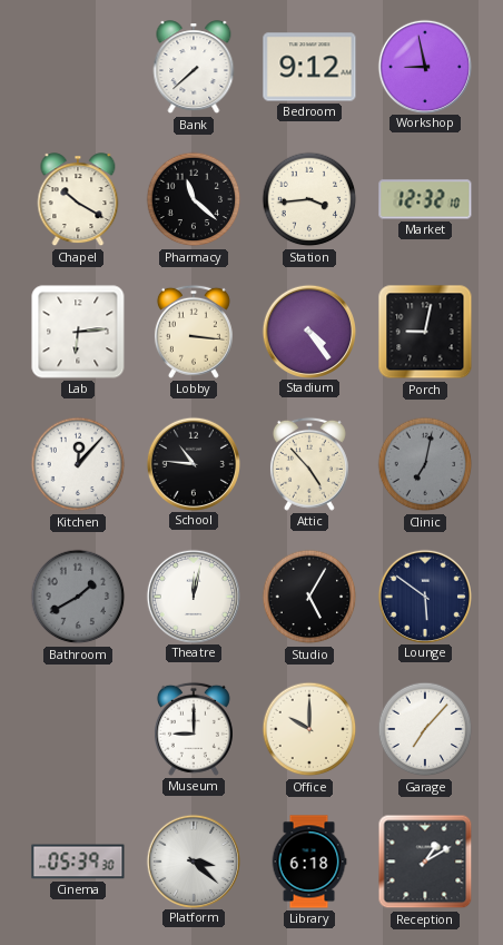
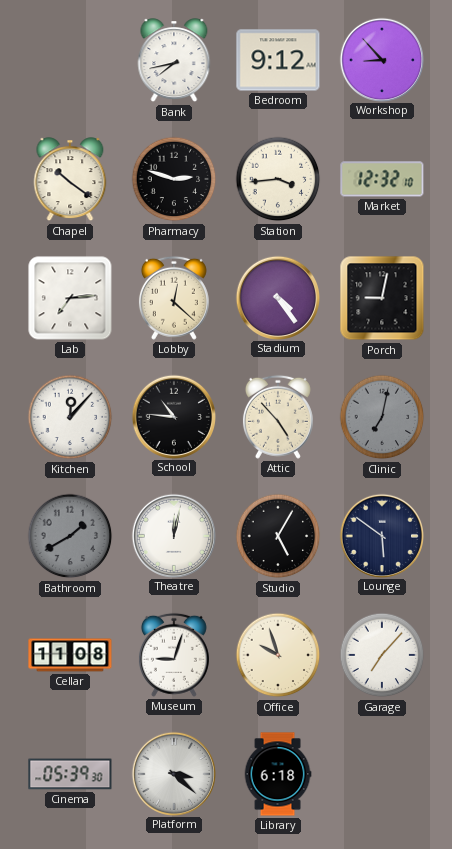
Bank: 7:38 -> 7:43
Workshop: 8:58 -> 8:53
Chapel: 10:20 -> 10:21
Pharmacy: 11:22 -> 2:48
Lab: 6:14 -> 7:14
Lobby: 3:16 -> 12:22
Cellar: none -> 11:08
Museum: 9:00 -> 9:03
Office: 10:00 -> 9:57
Reception: 1:10 -> none
